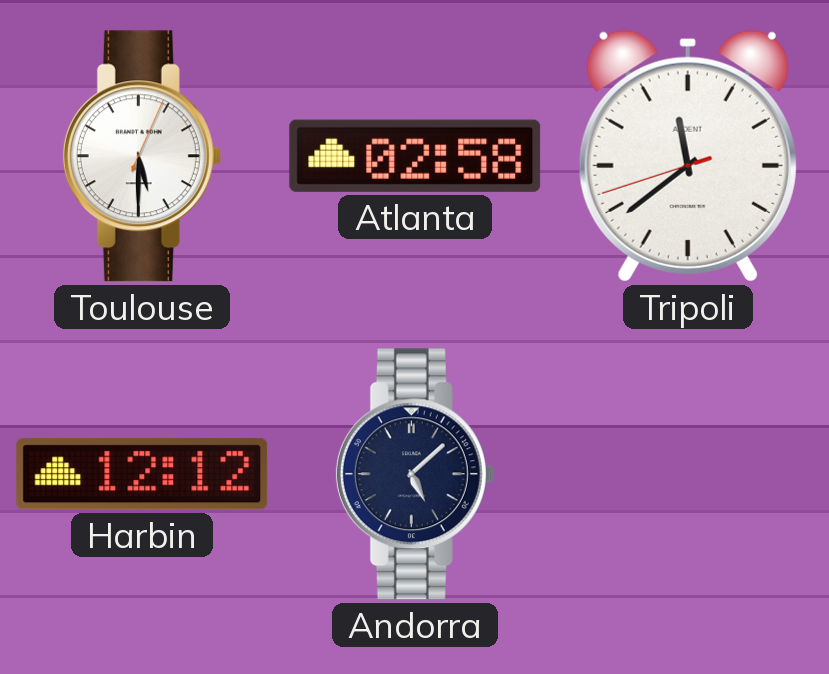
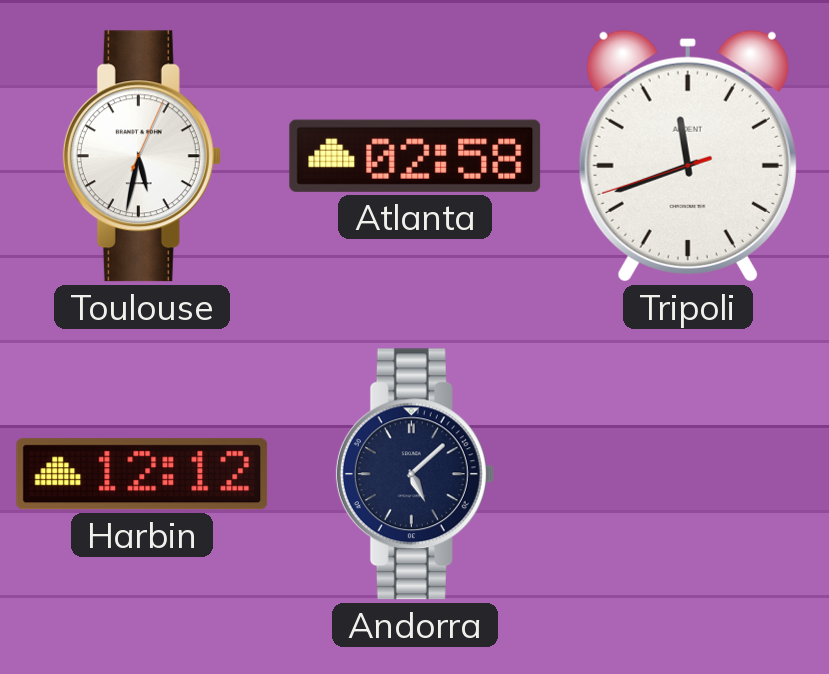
Toulouse: 5:30 -> 5:32
Tripoli: 11:38 -> 11:41
